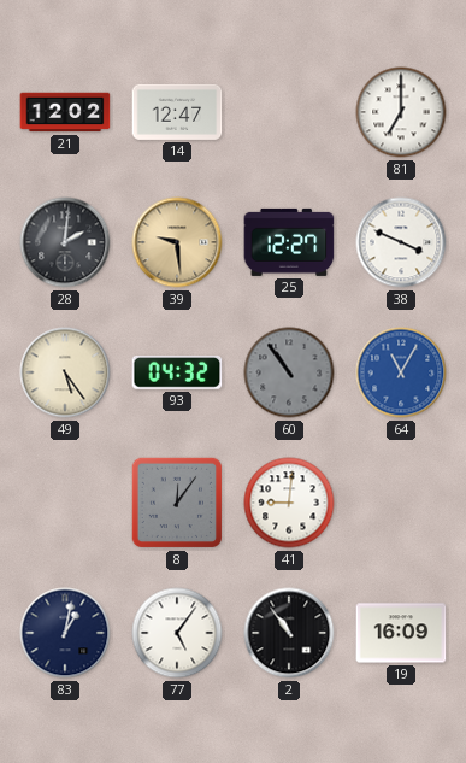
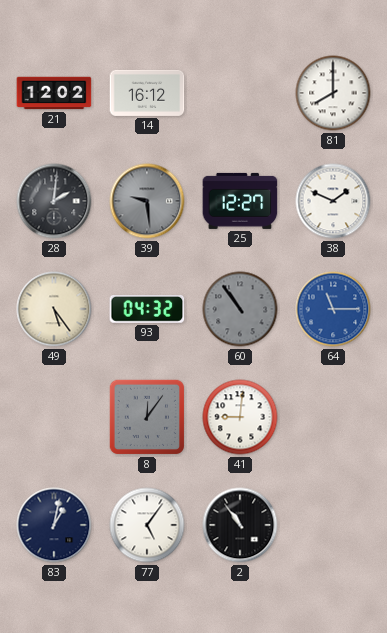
14: 12:47 -> 16:12
81: 7:00 -> 8:00
39 dial: champagne -> grey
38: 3:49 -> 1:49
64: 11:05 -> 11:15
19: 16:09 -> none
